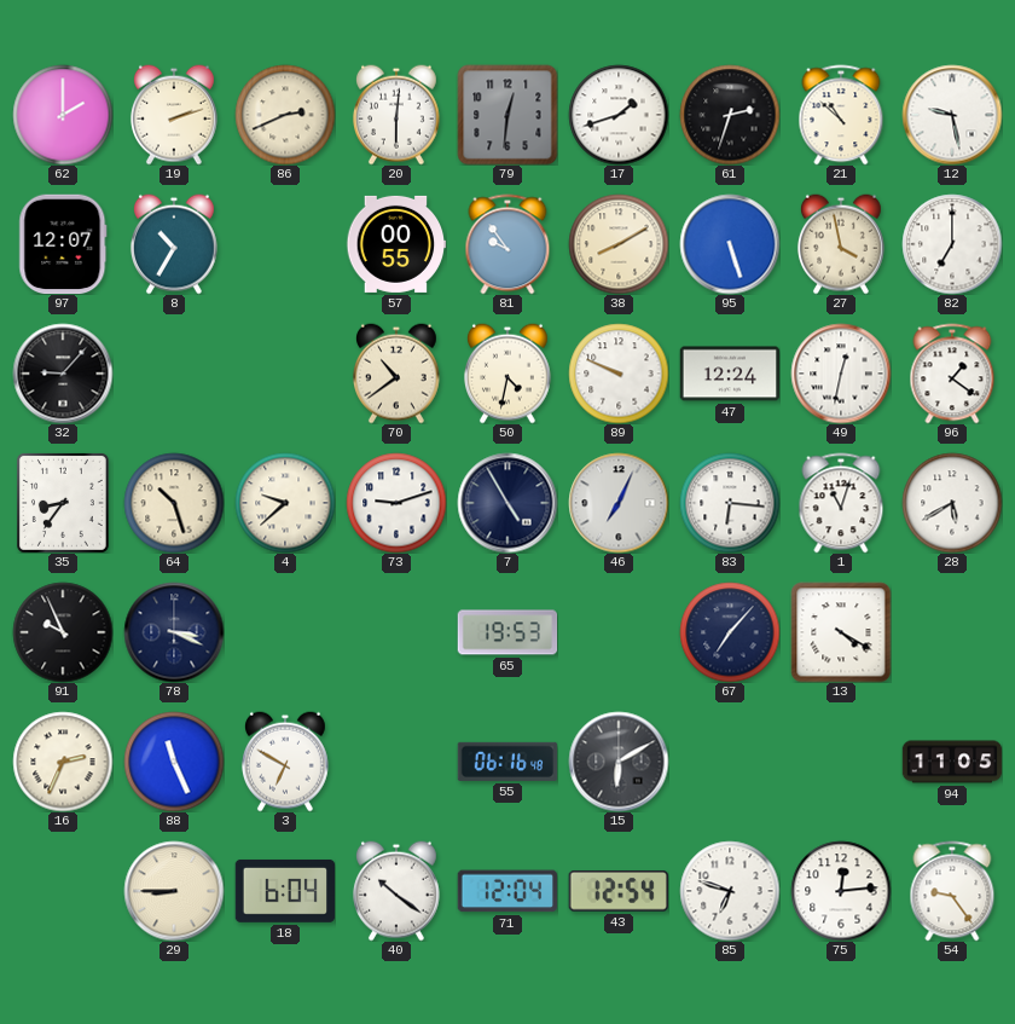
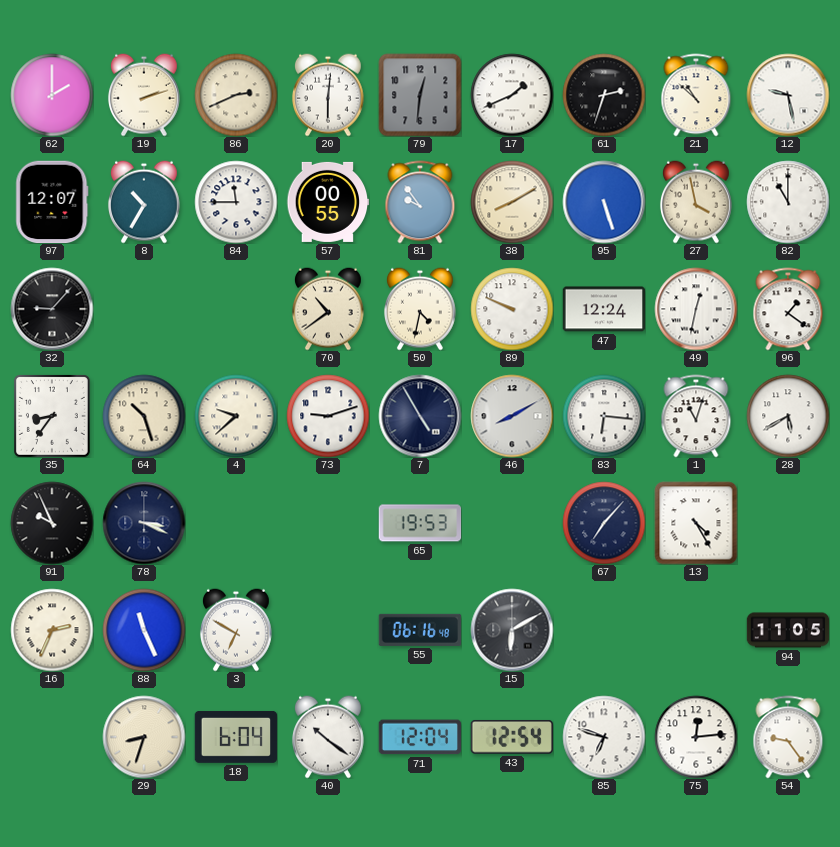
17: 1:42 -> 1:41
84: none -> 11:45
82: 7:00 -> 11:00
46: 7:04 -> 8:10
13: 4:20 -> 4:25
29: 8:45 -> 8:33
